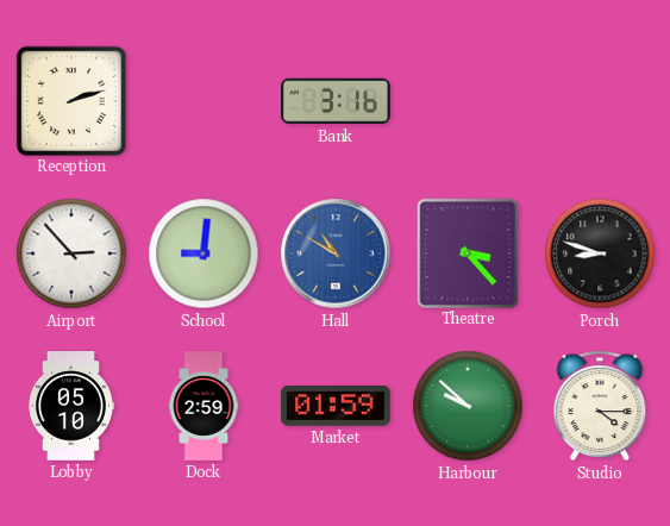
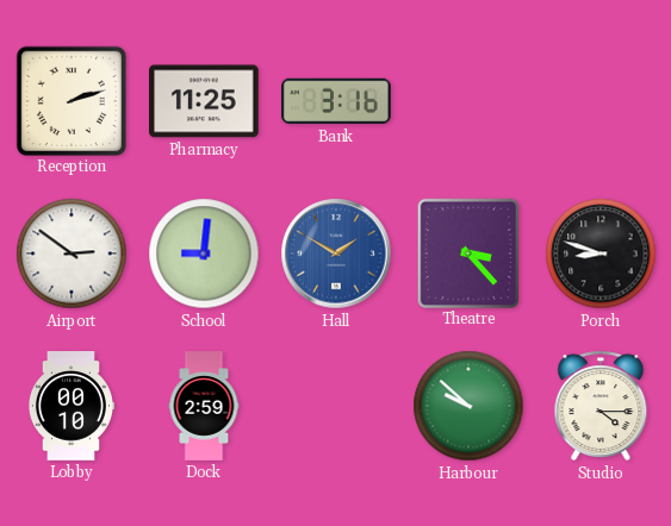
Pharmacy: none -> 11:25
Airport: 2:53 -> 2:51
Hall: 10:50 -> 1:50
Lobby: 05:10 -> 00:10
Market: 01:59 -> none
